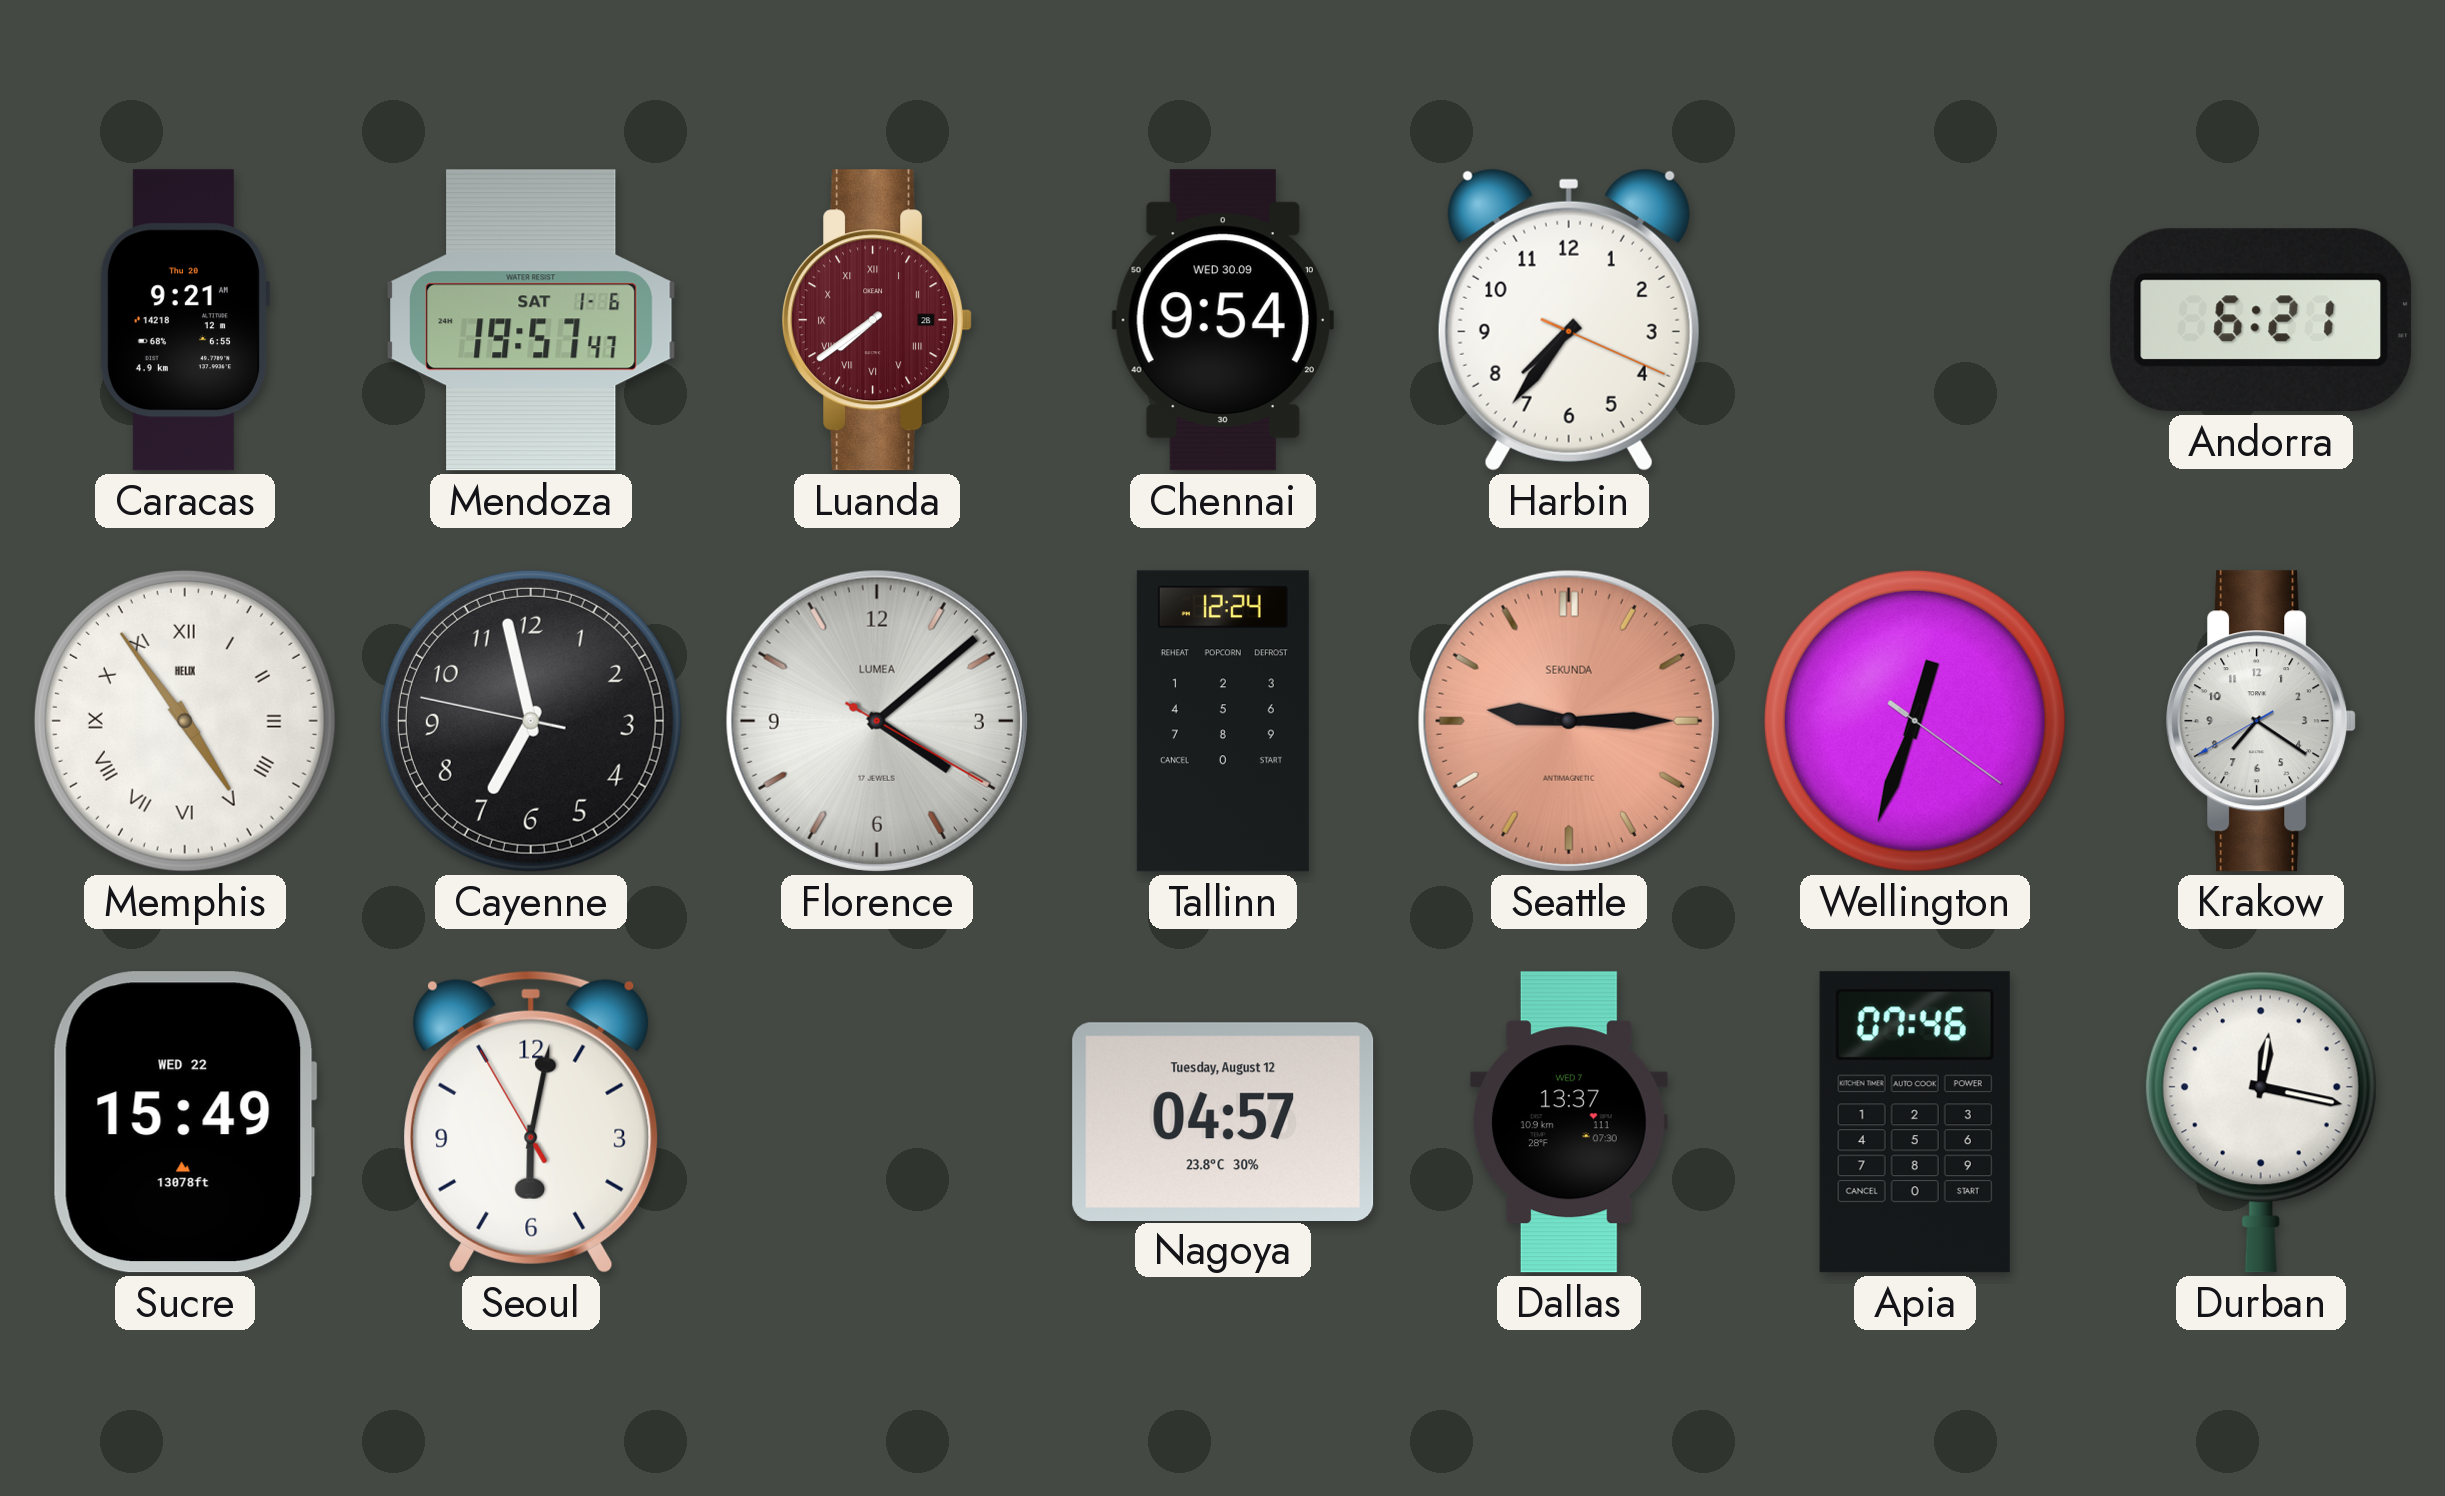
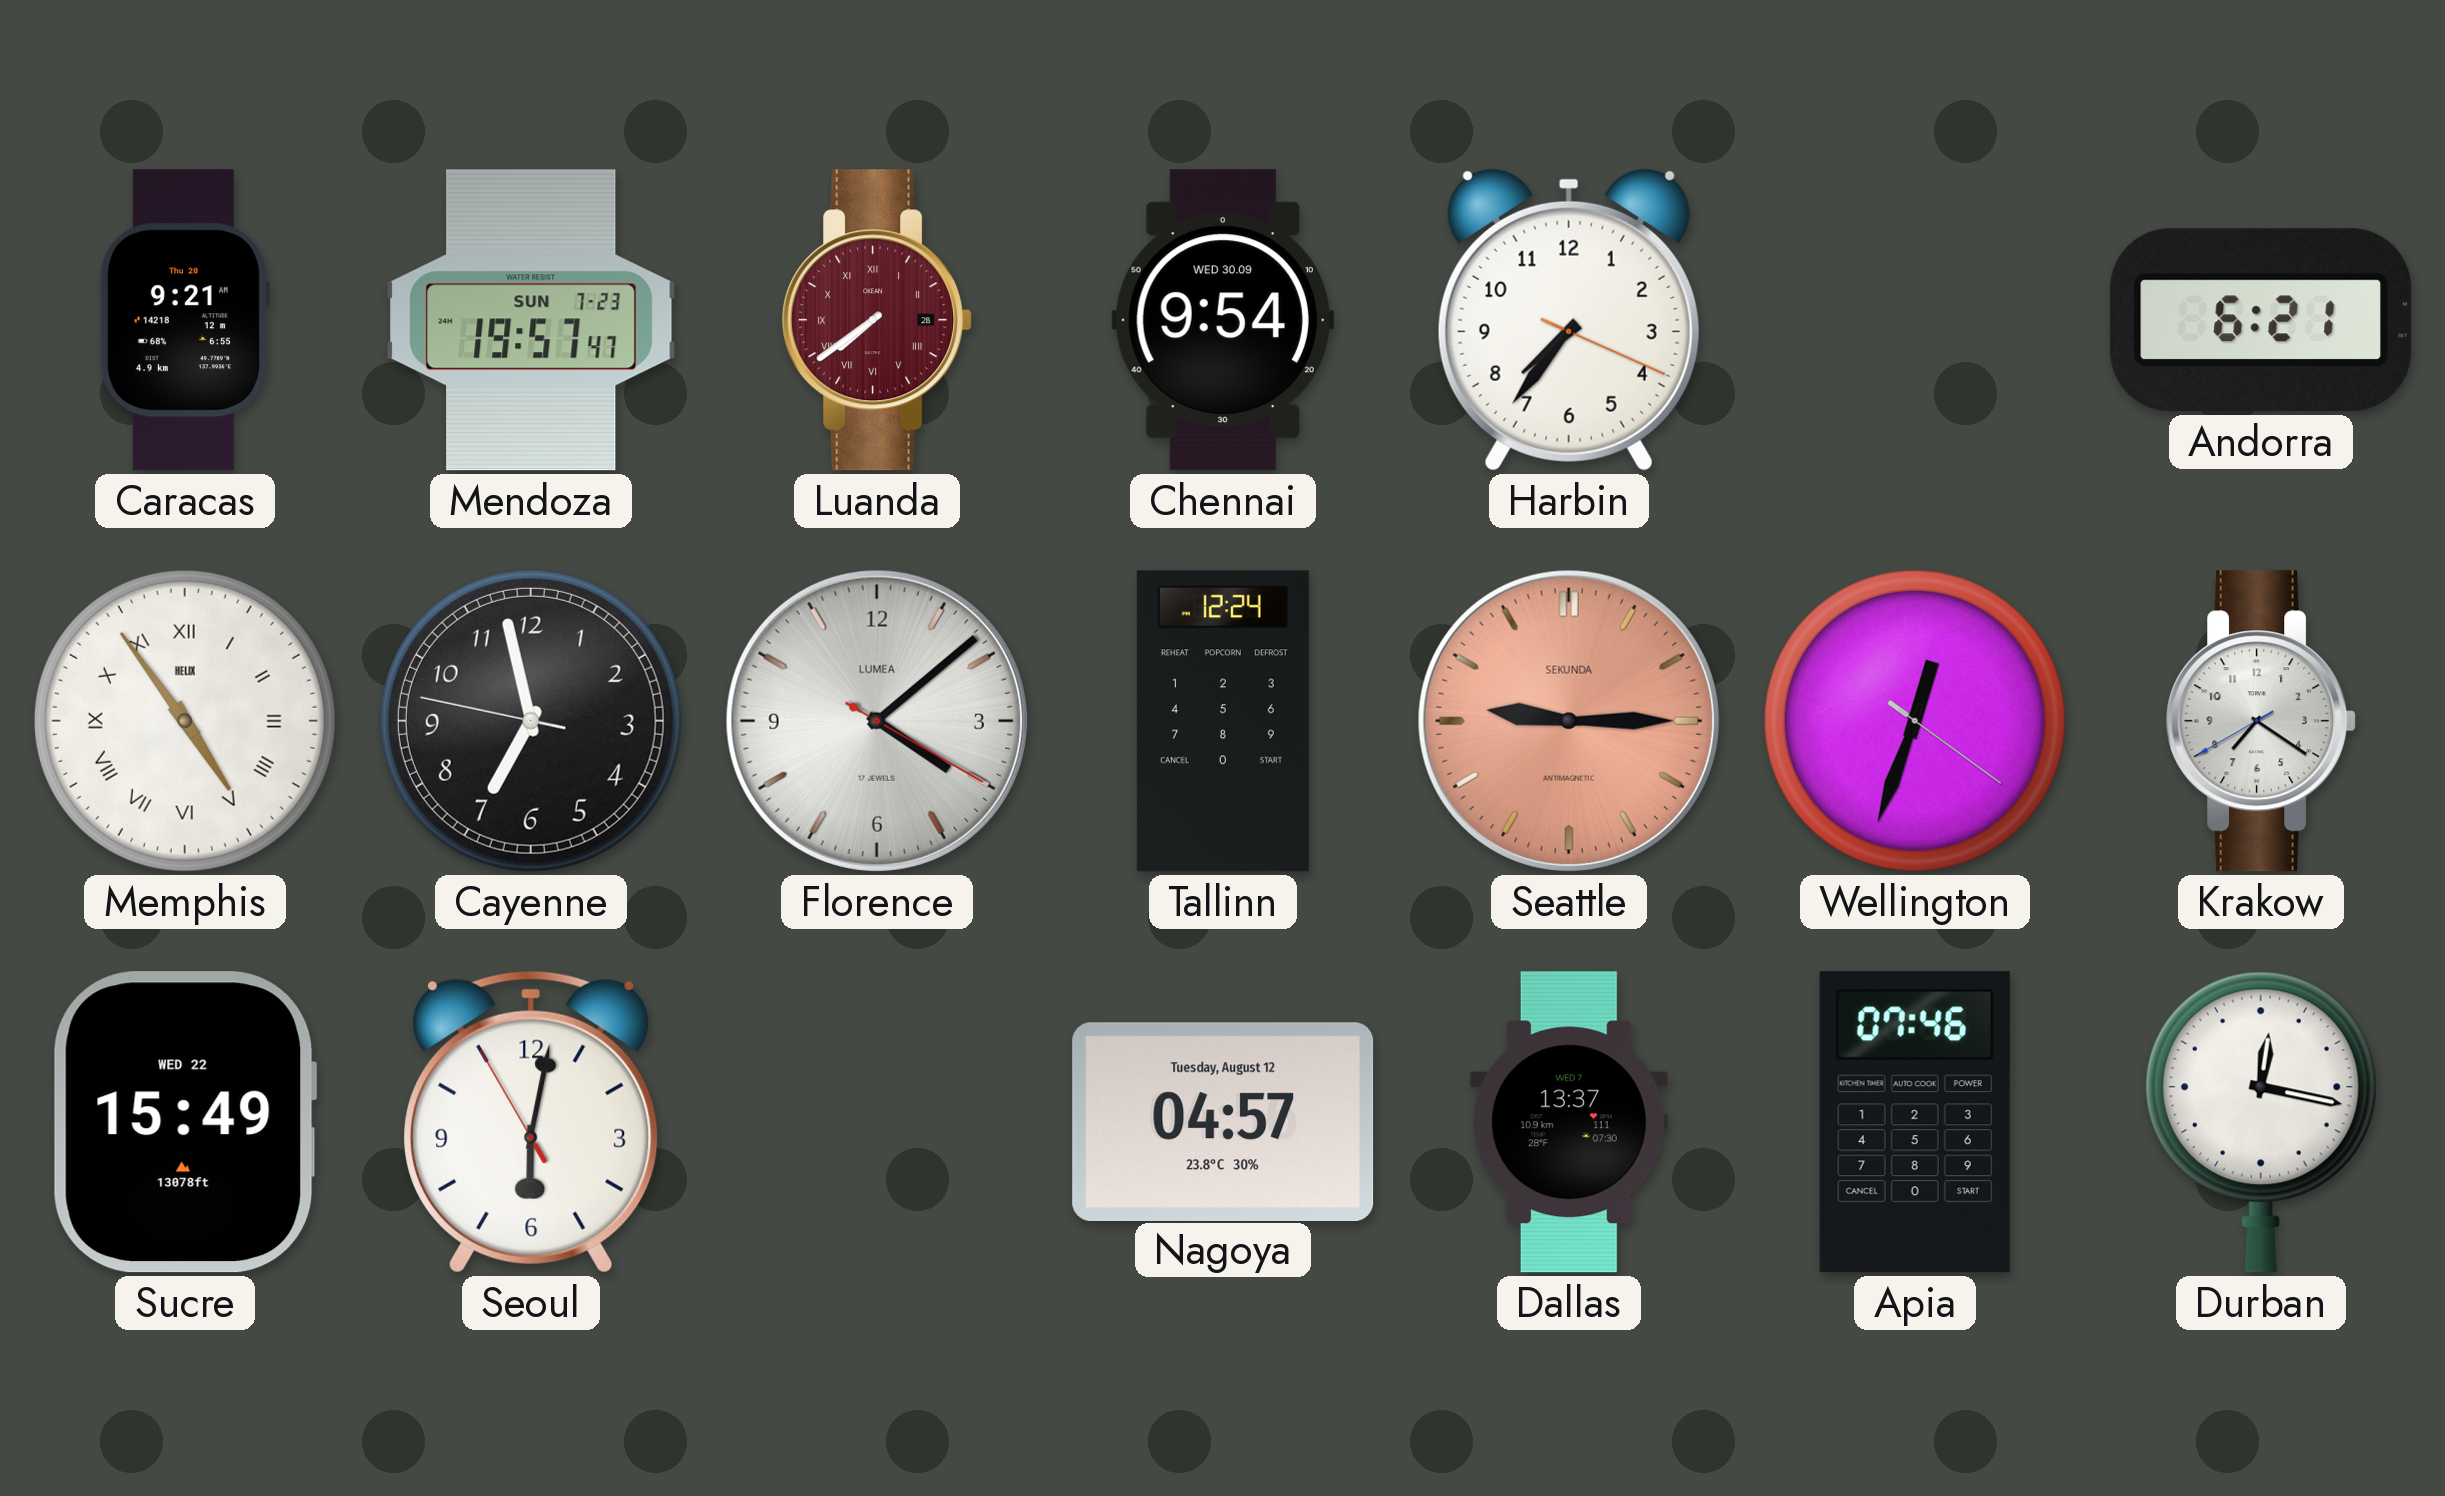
Mendoza date: SAT 1-6 -> SUN 7-23
